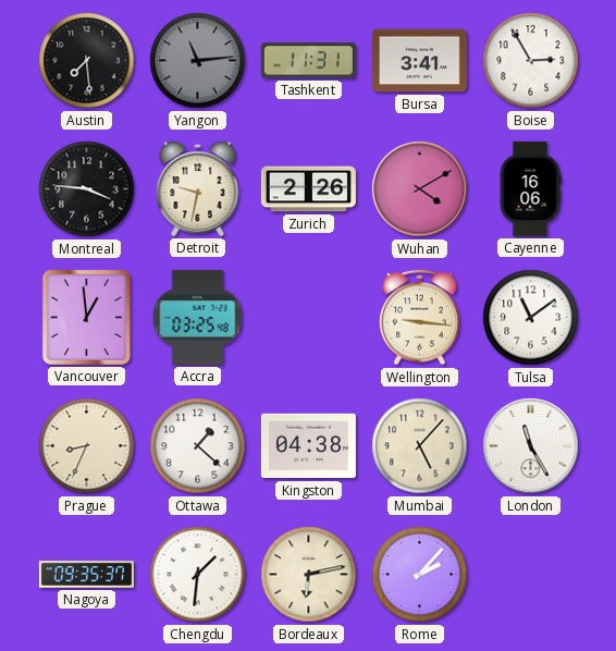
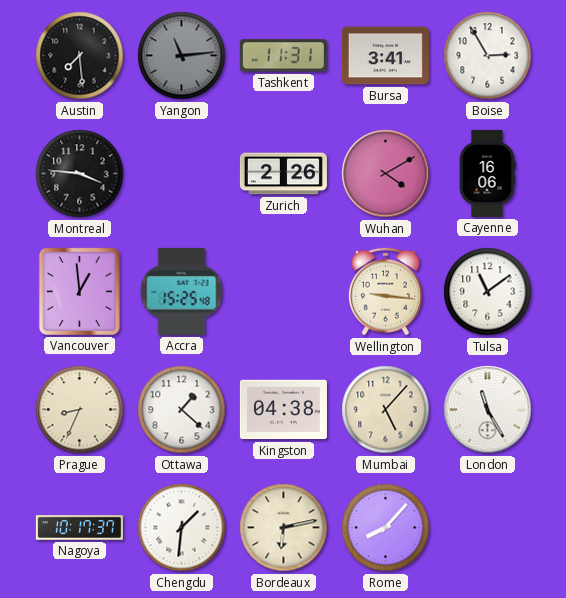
Detroit: 9:32 -> none
Accra: 03:25 -> 15:25
Nagoya: 09:35 -> 10:17
Rome: 2:07 -> 8:07
